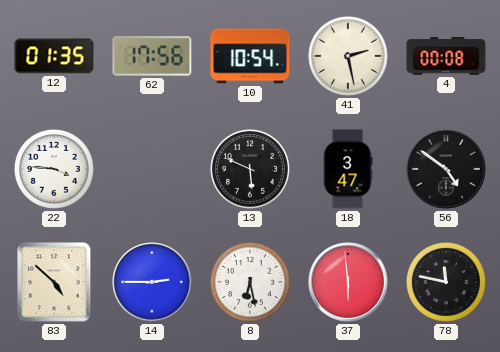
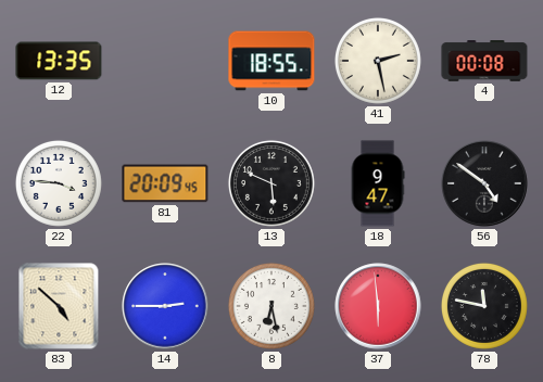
12: 01:35 -> 13:35
62: 17:56 -> none
10: 10:54 -> 18:55
81: none -> 20:09
18: 3:47 -> 9:47
